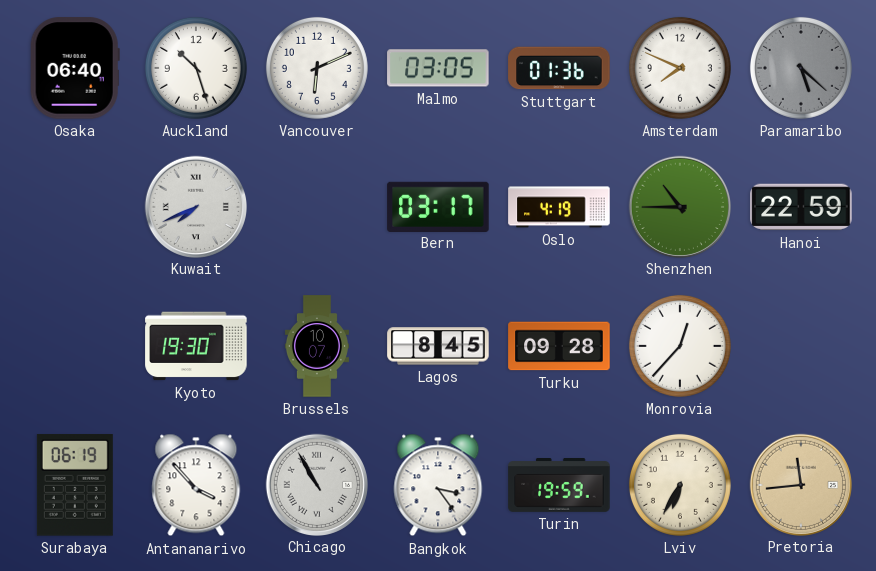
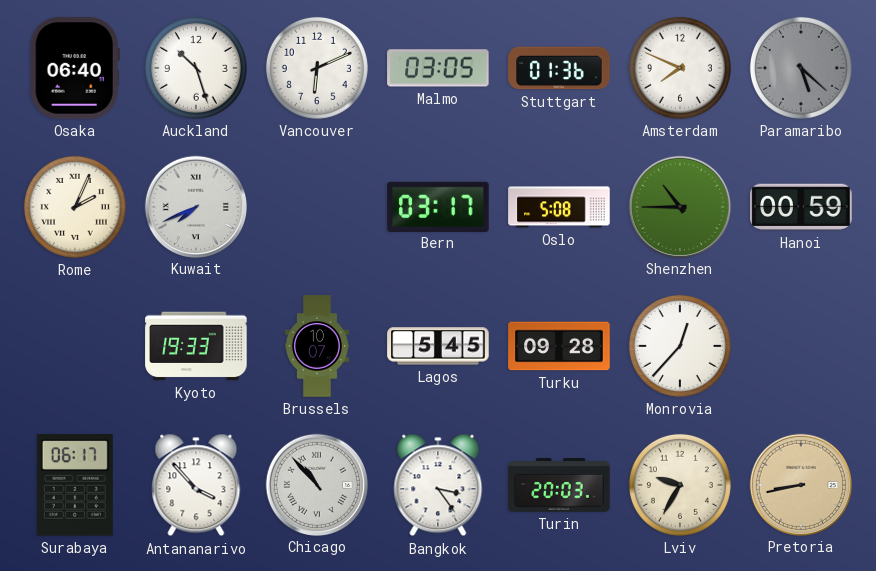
Rome: none -> 2:04
Oslo: 4:19 -> 5:08
Hanoi: 22:59 -> 00:59
Kyoto: 19:30 -> 19:33
Lagos: 8:45 -> 5:45
Surabaya: 06:19 -> 06:17
Chicago: 10:55 -> 10:53
Turin: 19:59 -> 20:03
Lviv: 6:35 -> 9:35
Pretoria: 11:44 -> 8:43
